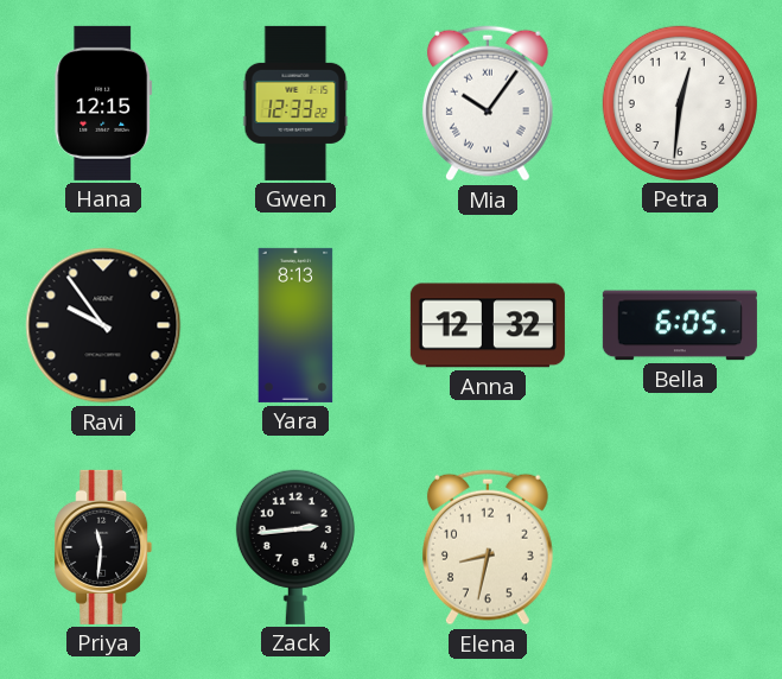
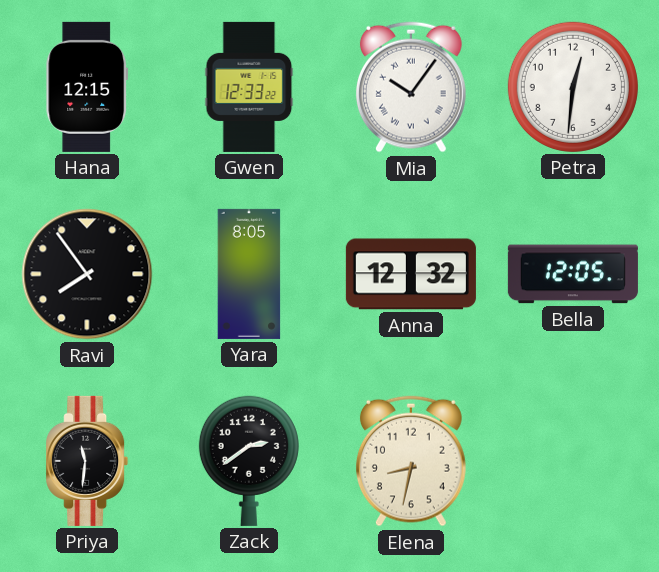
Ravi: 9:54 -> 7:54
Yara: 8:13 -> 8:05
Bella: 6:05 -> 12:05
Zack: 2:44 -> 2:39
